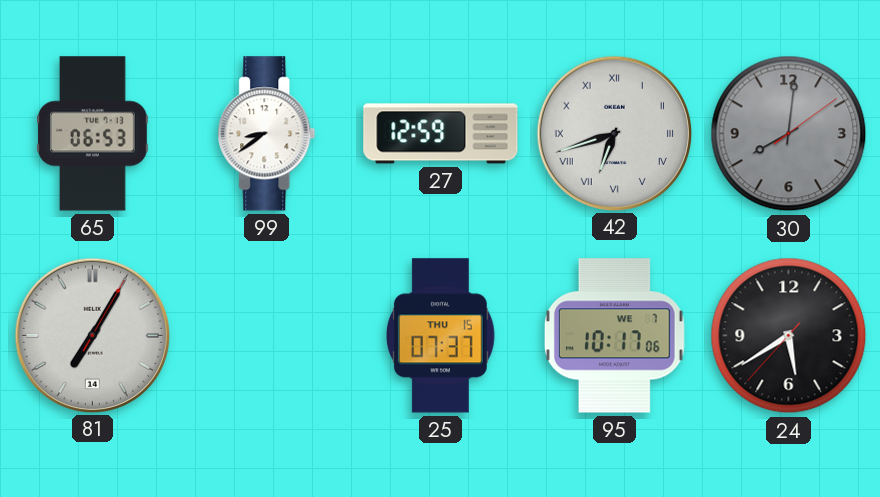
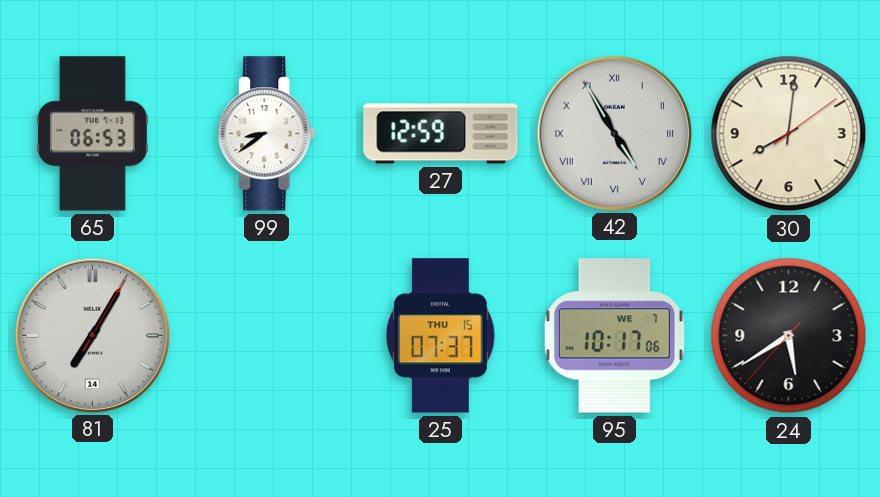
42: 6:42 -> 4:55
30 dial: grey -> cream
